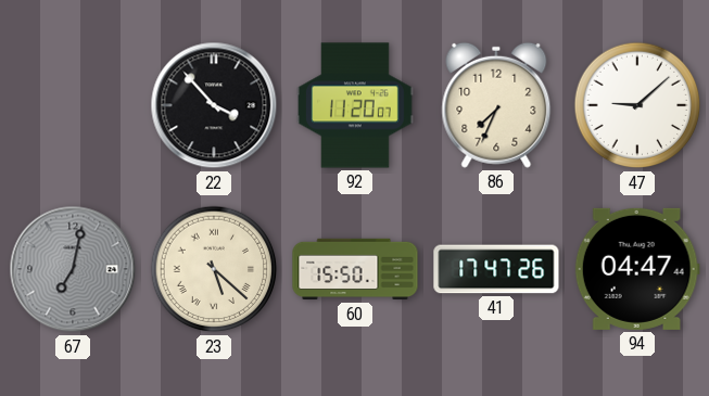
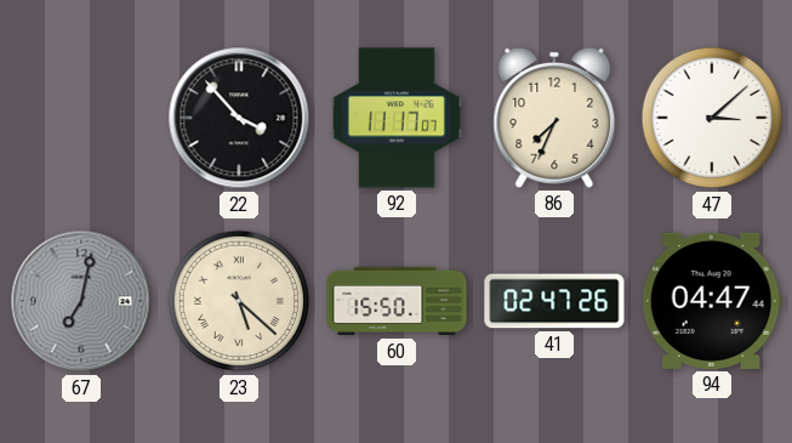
92: 11:20 -> 11:17
47: 9:08 -> 3:08
41: 17:47 -> 02:47
